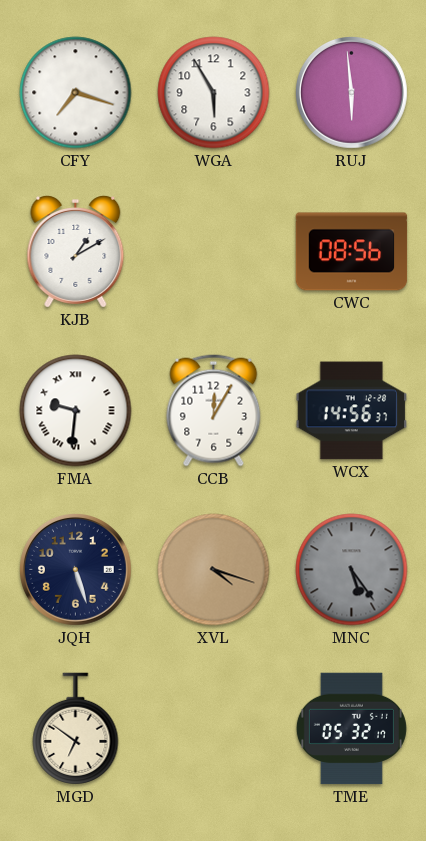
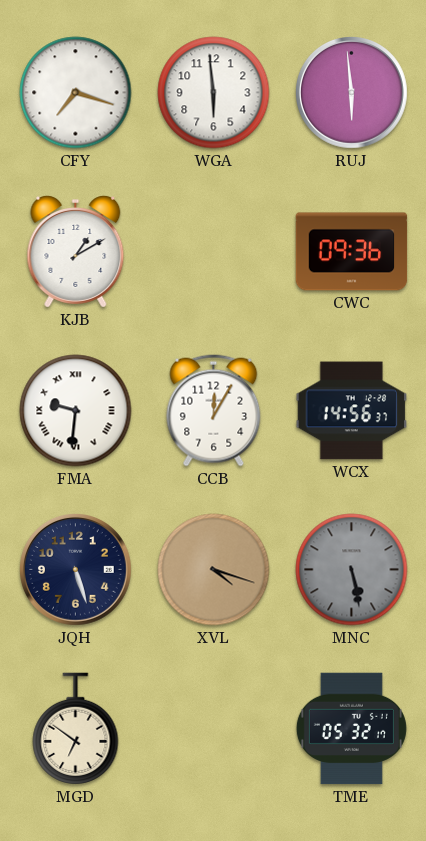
WGA: 5:55 -> 5:59
CWC: 08:56 -> 09:36
MNC: 5:24 -> 5:28
